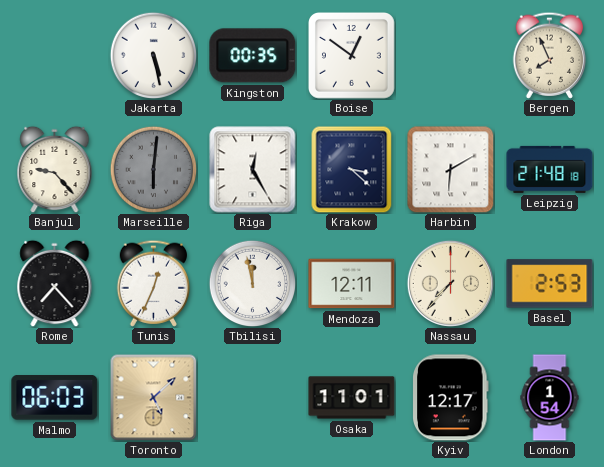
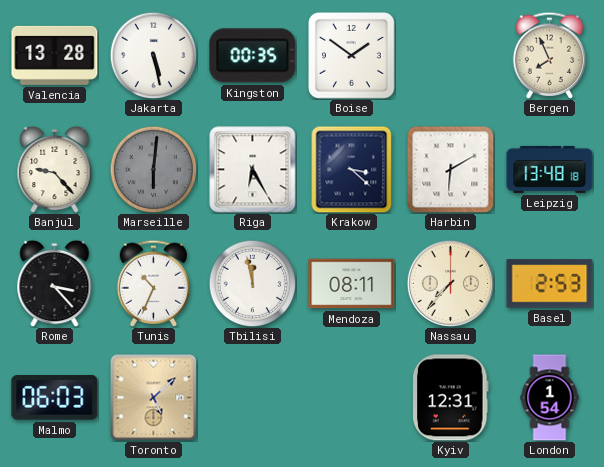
Valencia: none -> 13:28
Boise: 12:51 -> 1:51
Riga: 12:25 -> 6:25
Leipzig: 21:48 -> 13:48
Rome: 7:23 -> 3:23
Tunis: 12:34 -> 10:34
Mendoza: 12:11 -> 08:11
Osaka: 11:01 -> none
Kyiv: 12:17 -> 12:31
